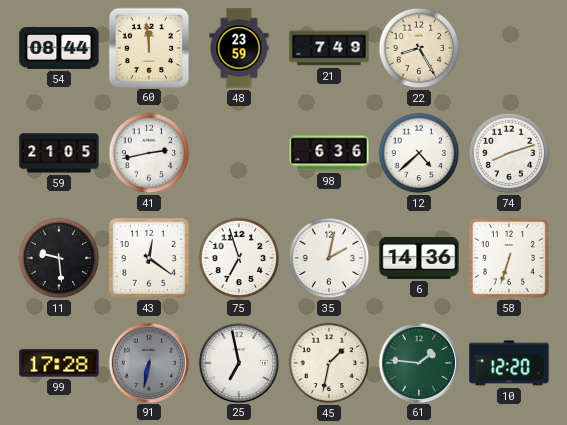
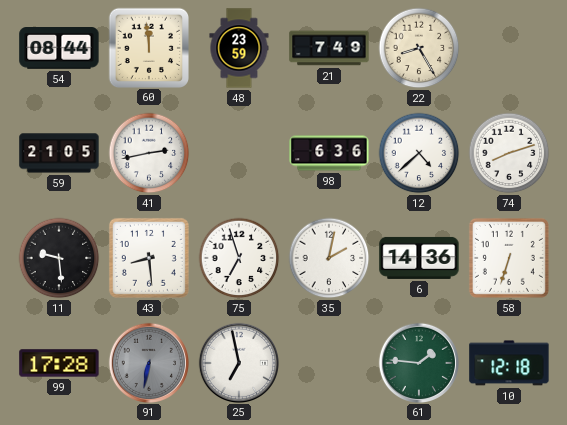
43: 12:21 -> 8:29
45: 1:32 -> none
10: 12:20 -> 12:18
